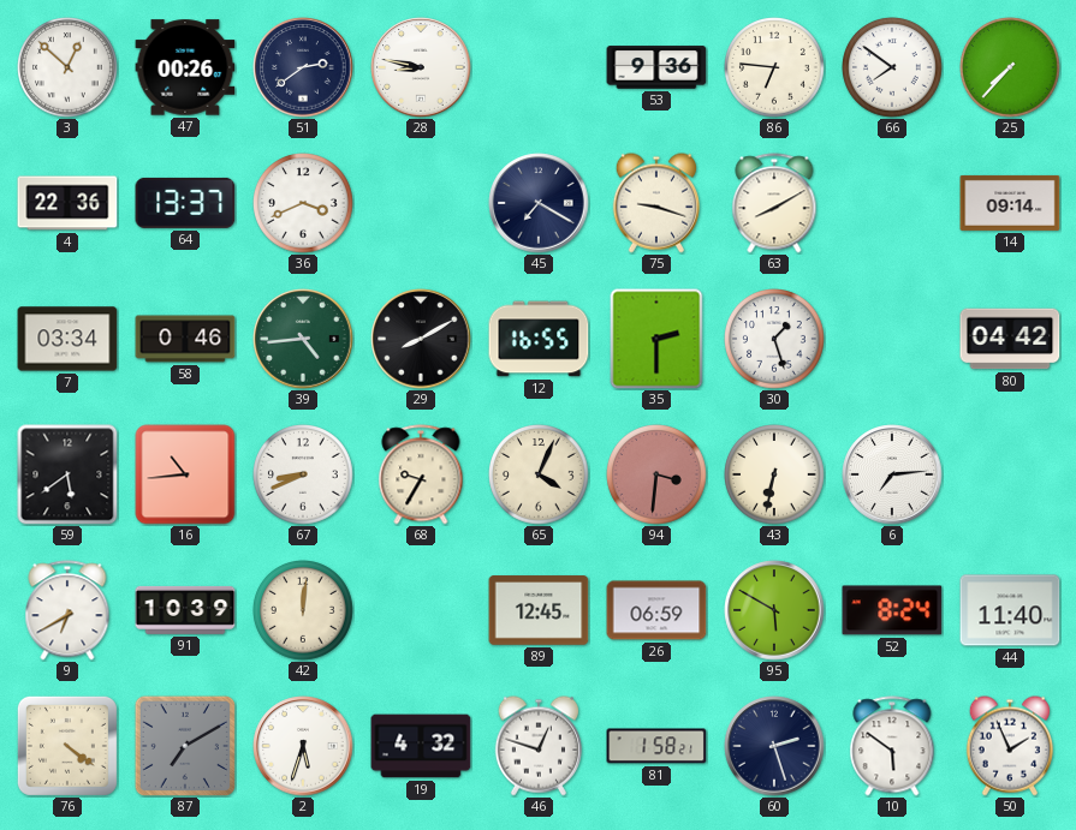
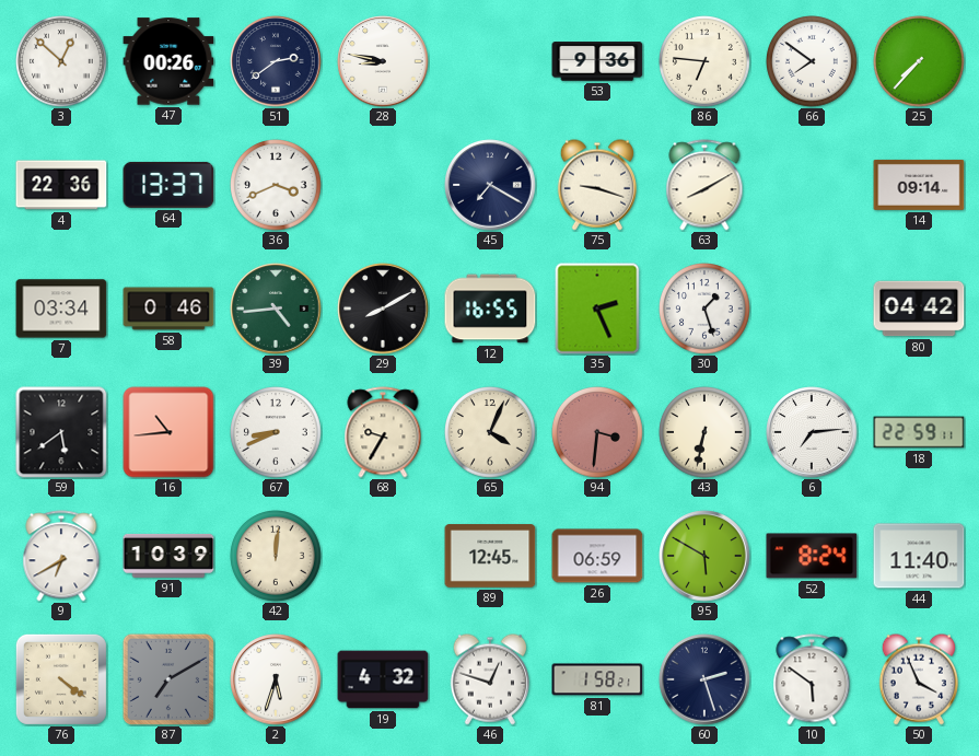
35: 2:30 -> 2:26
18: none -> 22:59
50: 1:56 -> 3:56
